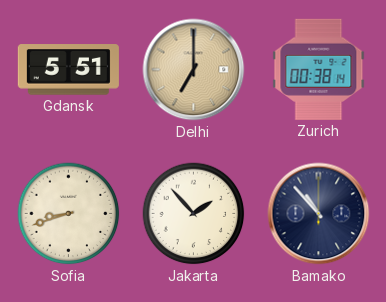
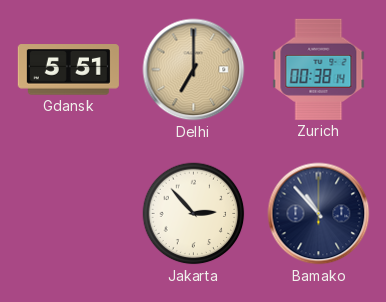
Sofia: 8:42 -> none
Jakarta: 1:53 -> 2:53
